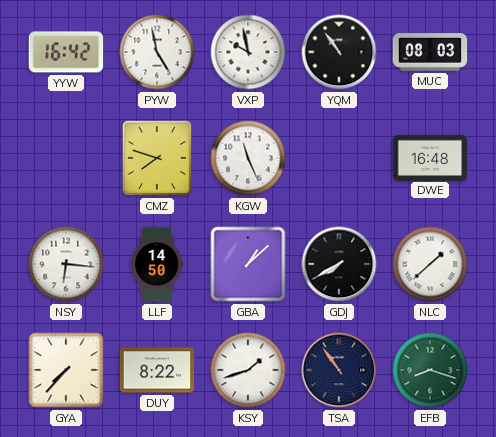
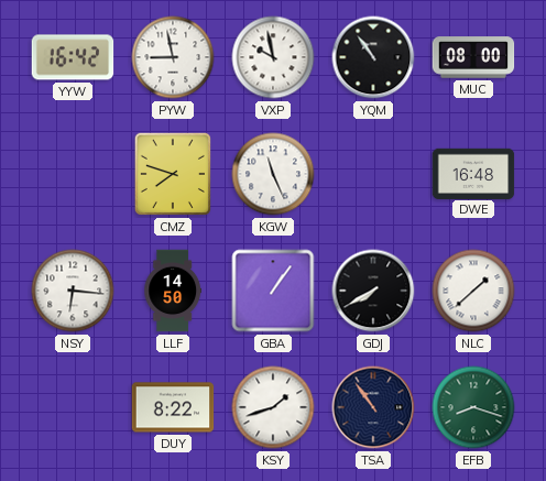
PYW: 4:58 -> 8:58
MUC: 08:03 -> 08:00
GBA: 1:08 -> 1:06
GYA: 7:37 -> none
